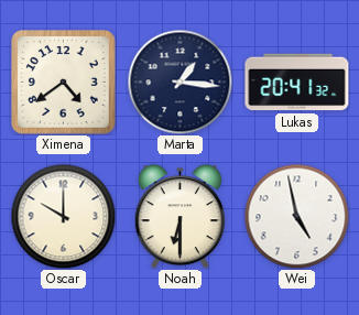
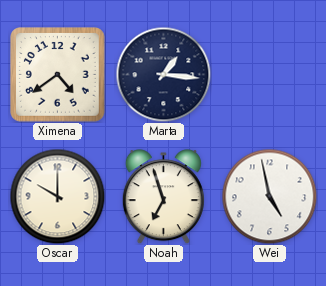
Lukas: 20:41 -> none
Noah: 6:30 -> 6:57
